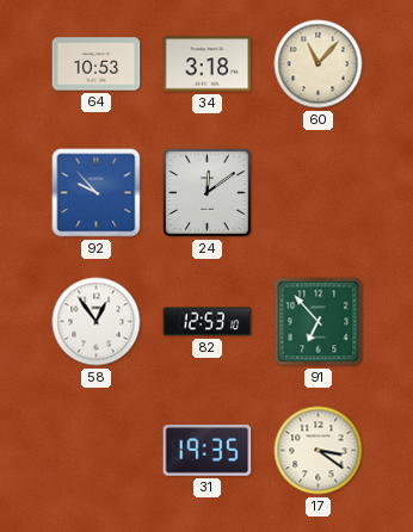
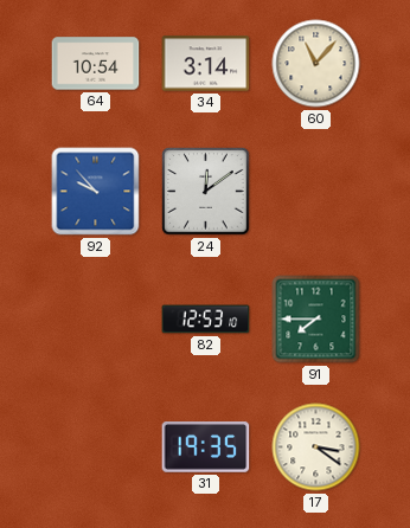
64: 10:53 -> 10:54
34: 3:18 -> 3:14
58: 12:54 -> none
91: 6:53 -> 7:45
